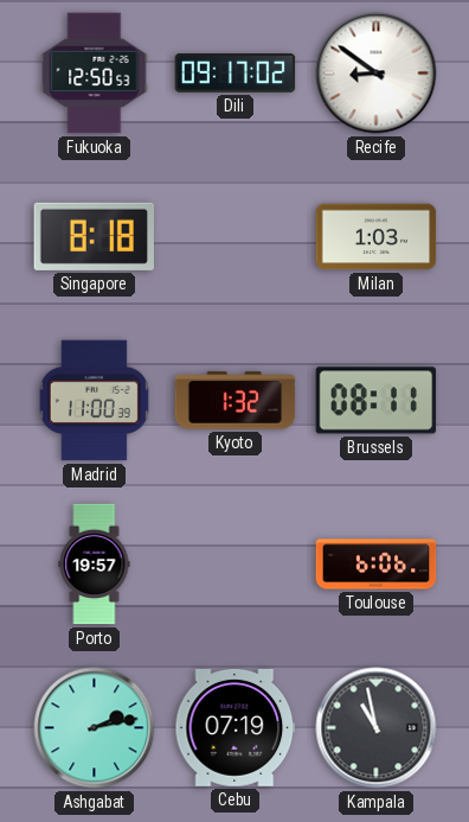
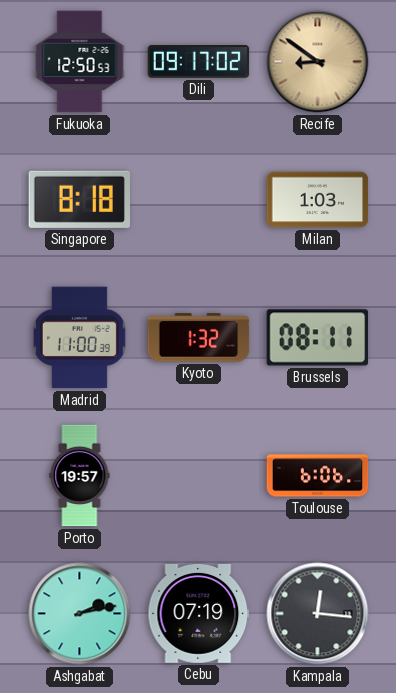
Recife dial: white -> champagne
Kampala: 10:58 -> 12:16
